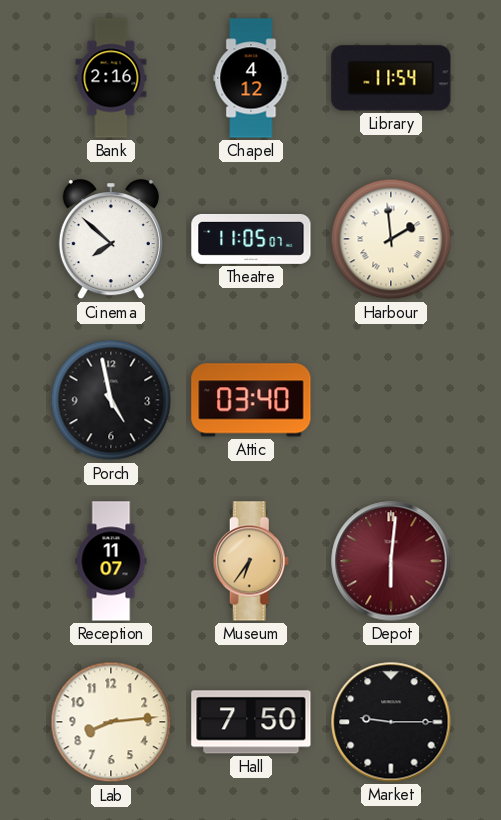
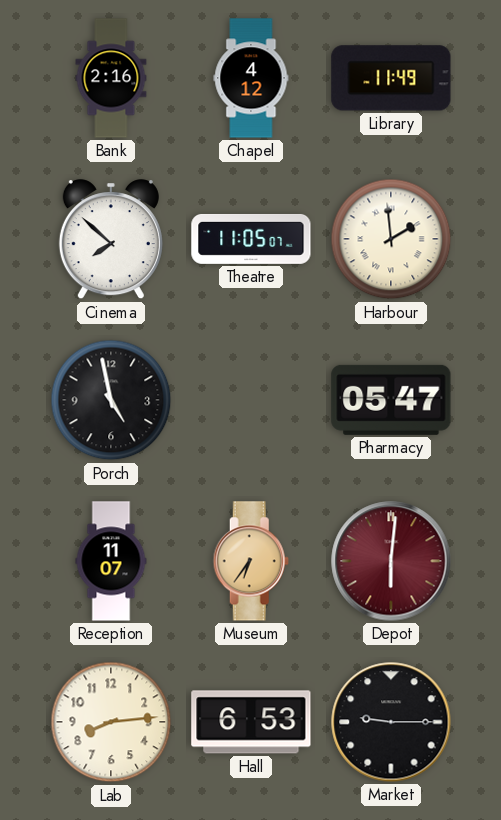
Library: 11:54 -> 11:49
Attic: 03:40 -> none
Pharmacy: none -> 05:47
Hall: 7:50 -> 6:53
